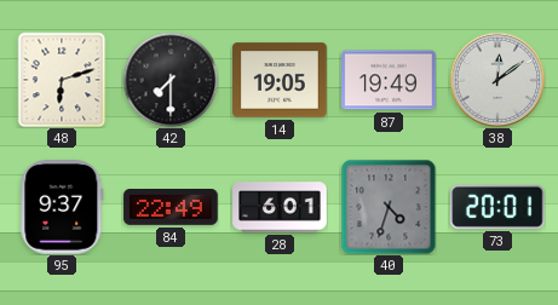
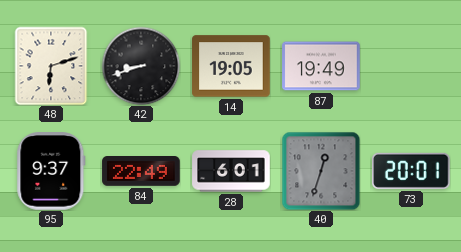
42: 7:30 -> 8:42
38: 12:09 -> none
40: 4:33 -> 12:33
